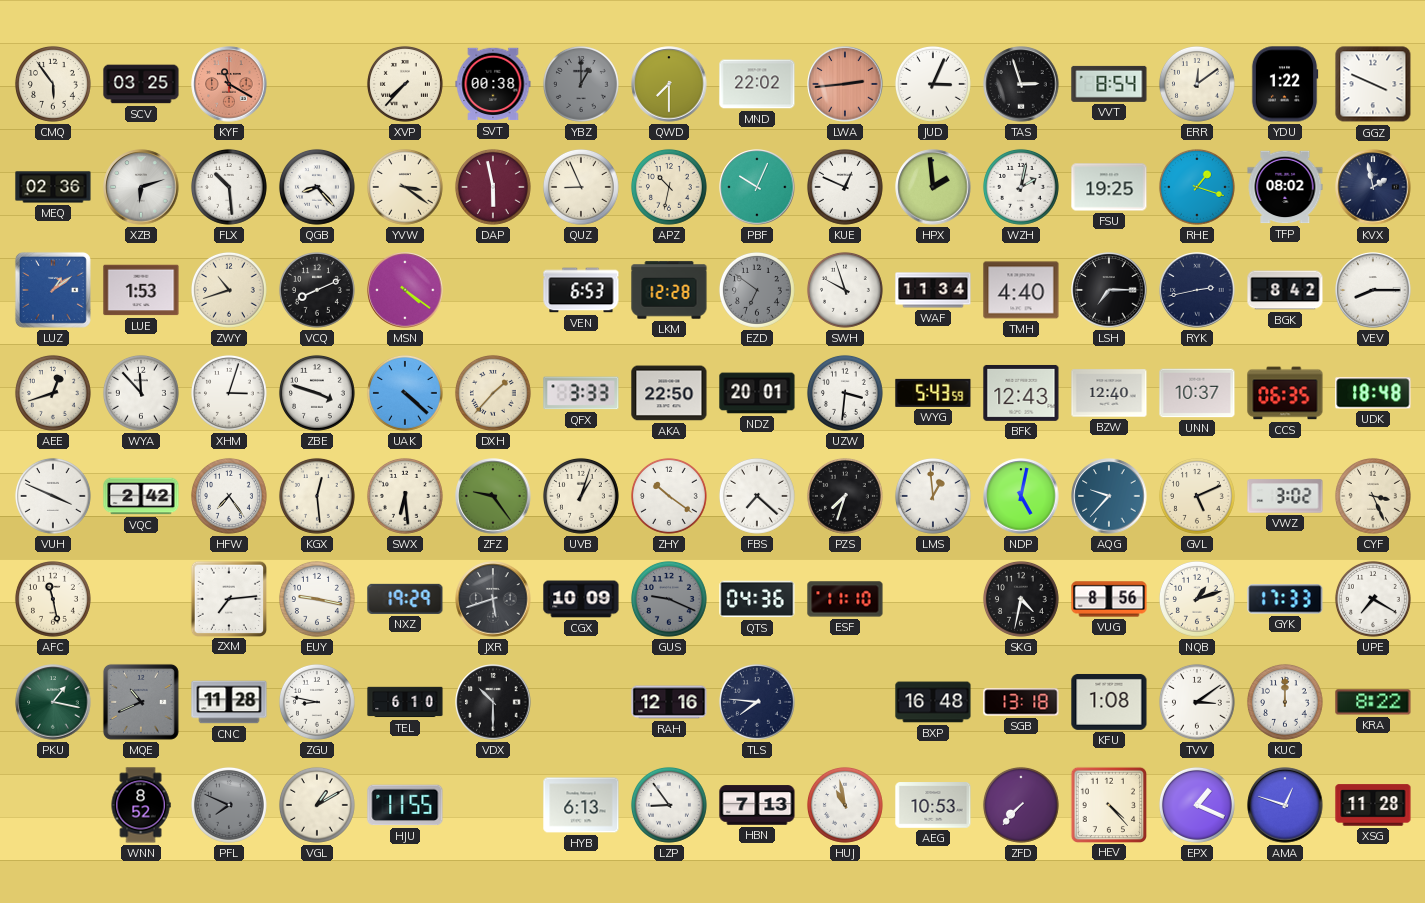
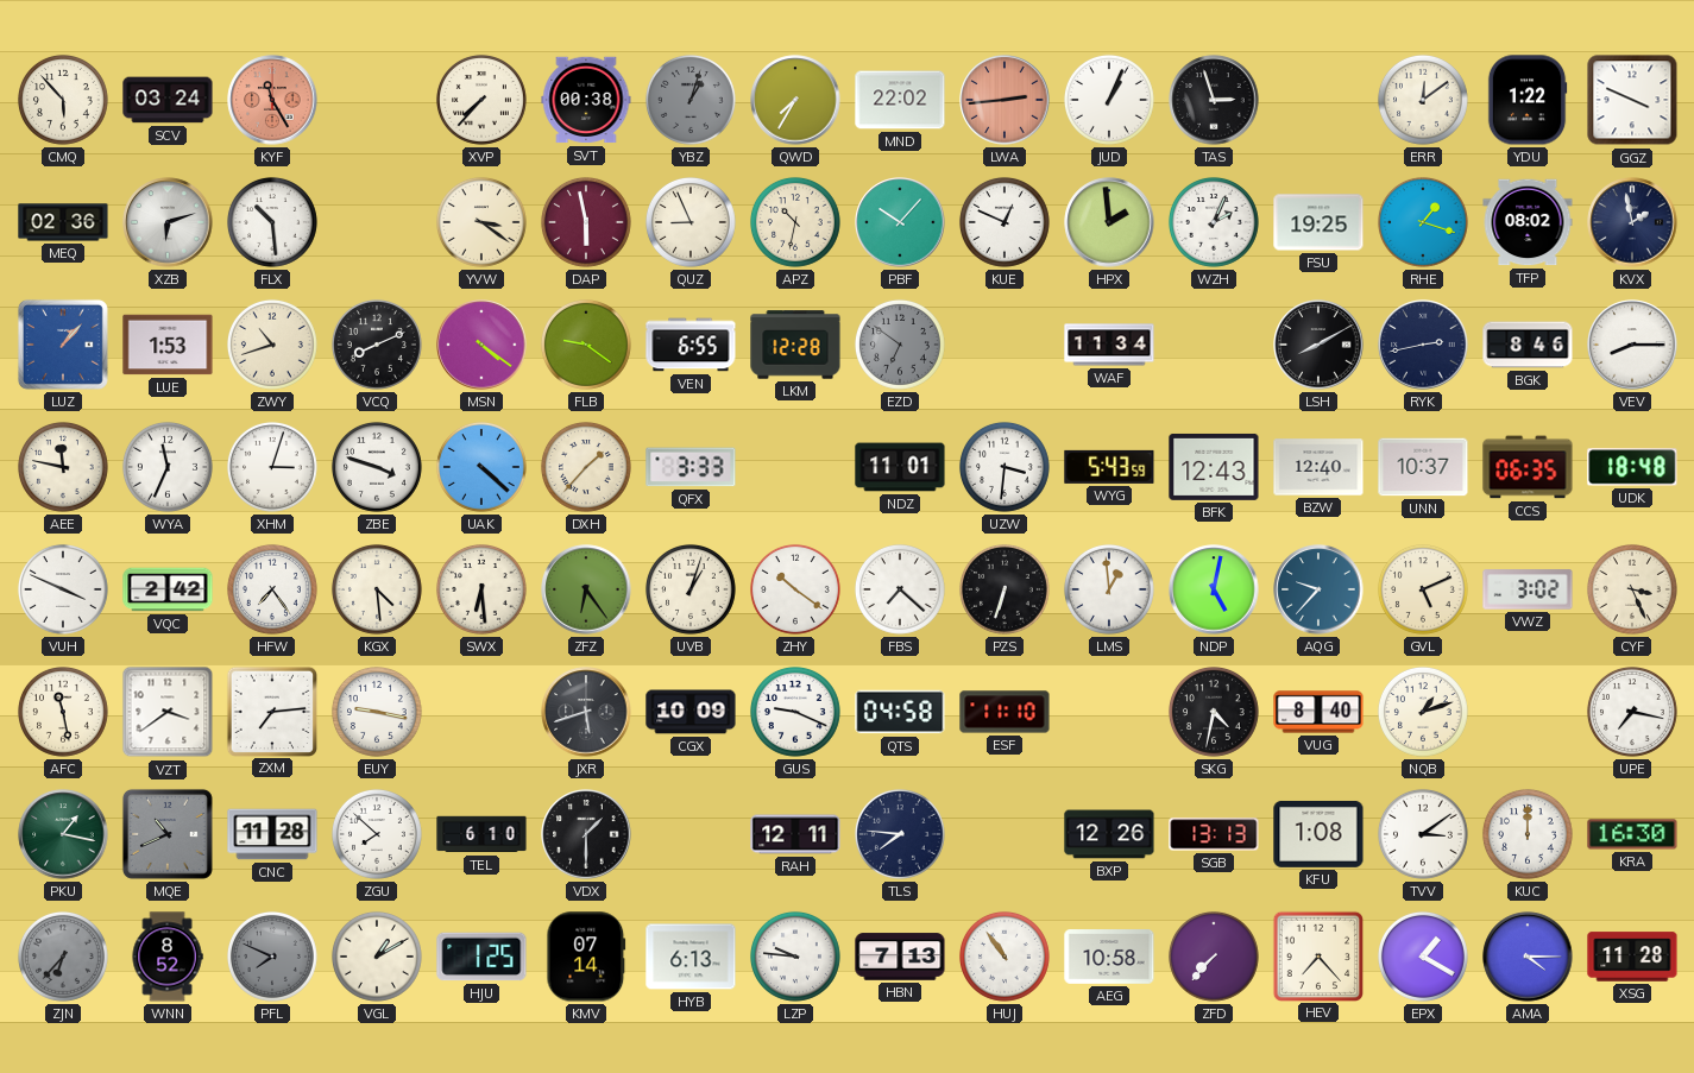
CMQ: 5:54 -> 5:53
SCV: 03:25 -> 03:24
KYF: 11:20 -> 11:25
YBZ: 1:00 -> 1:03
QWD: 7:30 -> 7:35
JUD: 3:04 -> 1:04
VVT: 8:54 -> none
QGB: 8:23 -> none
PBF: 10:04 -> 10:07
WZH: 2:02 -> 2:04
LUZ: 1:09 -> 1:07
FLB: none -> 9:21
VEN: 6:53 -> 6:55
SWH: 9:57 -> none
TMH: 4:40 -> none
LSH: 7:15 -> 8:10
BGK: 8:42 -> 8:46
AEE: 12:42 -> 11:47
WYA: 11:53 -> 11:34
AKA: 22:50 -> none
NDZ: 20:01 -> 11:01
KGX: 12:29 -> 4:29
ZFZ: 9:24 -> 6:24
PZS: 7:33 -> 6:33
VZT: none -> 3:39
NXZ: 19:29 -> none
GUS dial: grey -> white
QTS: 04:36 -> 04:58
VUG: 8:56 -> 8:40
GYK: 17:33 -> none
UPE: 7:20 -> 7:17
ZGU: 8:47 -> 7:52
VDX: 10:30 -> 1:30
RAH: 12:16 -> 12:11
BXP: 16:48 -> 12:26
SGB: 13:18 -> 13:13
KRA: 8:22 -> 16:30
ZJN: none -> 6:37
HJU: 11:55 -> 1:25
KMV: none -> 07:14
LZP: 8:54 -> 9:46
HUJ: 10:58 -> 10:54
AEG: 10:53 -> 10:58
HEV: 4:23 -> 7:23
EPX: 1:19 -> 1:20
AMA: 12:48 -> 4:15
